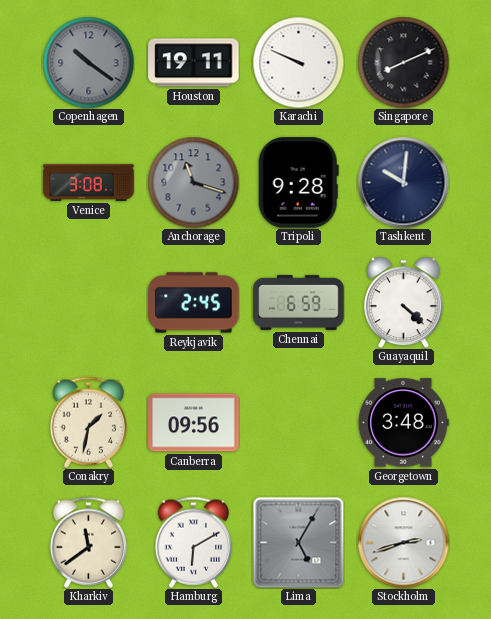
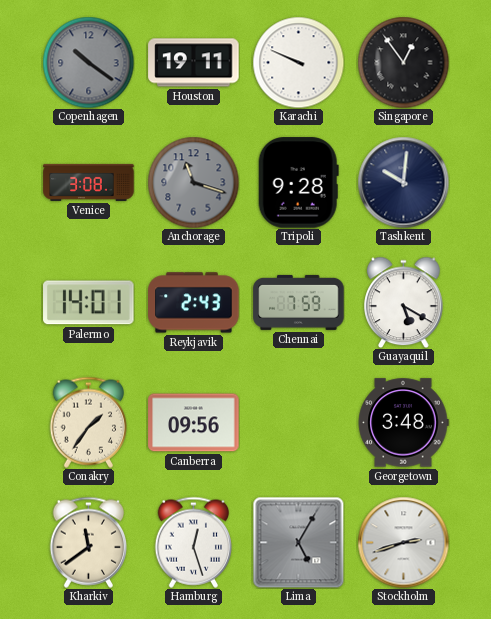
Singapore: 8:11 -> 12:54
Palermo: none -> 14:01
Reykjavik: 2:45 -> 2:43
Chennai: 6:59 -> 7:59
Guayaquil: 4:22 -> 5:20
Conakry: 1:32 -> 1:36
Hamburg: 6:10 -> 12:27
